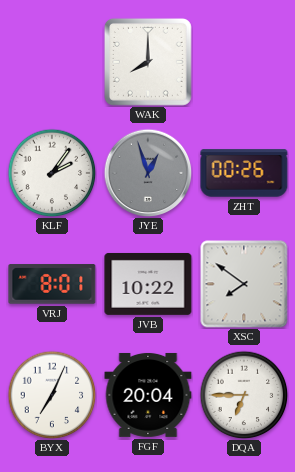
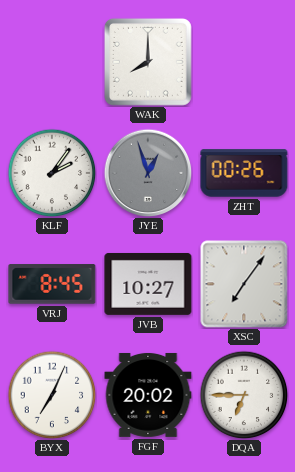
VRJ: 8:01 -> 8:45
JVB: 10:22 -> 10:27
XSC: 7:51 -> 7:06
FGF: 20:04 -> 20:02
